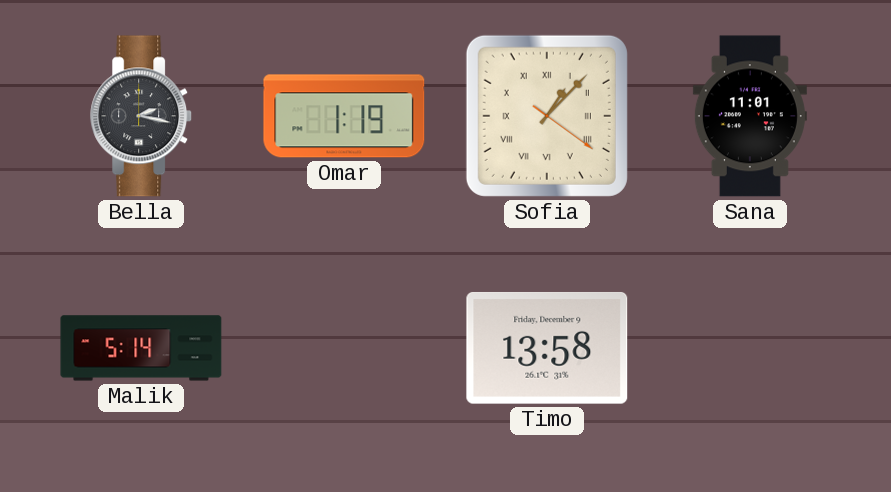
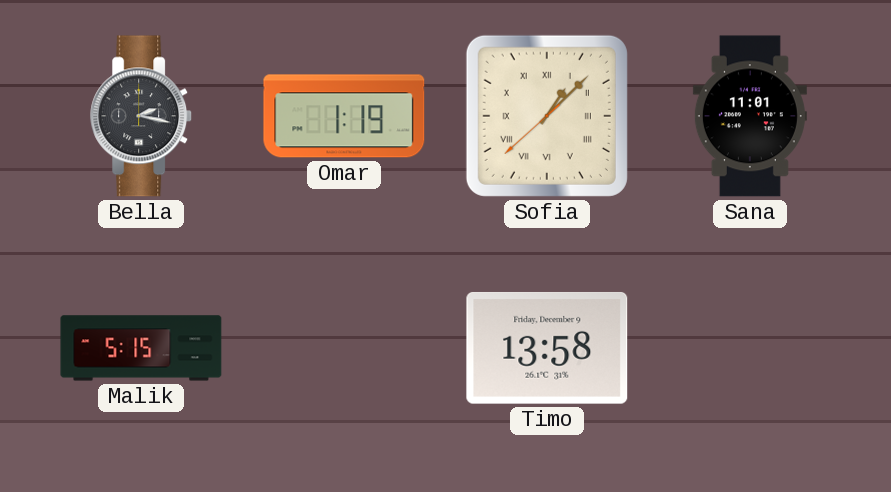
Sofia: 1:07:21 -> 1:07:38
Malik: 5:14 -> 5:15
